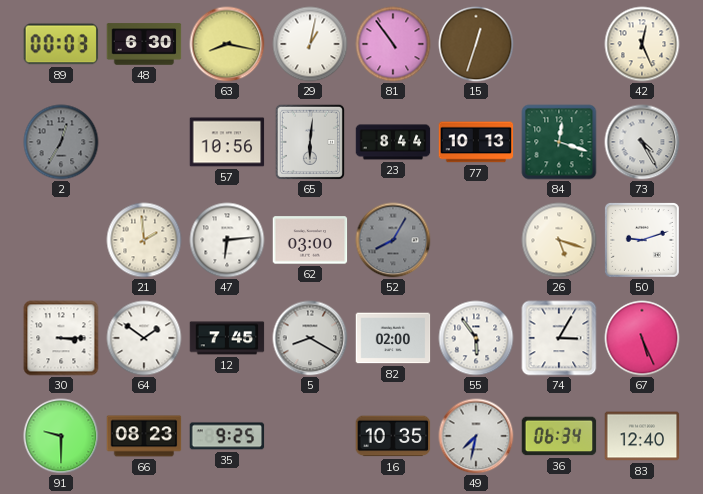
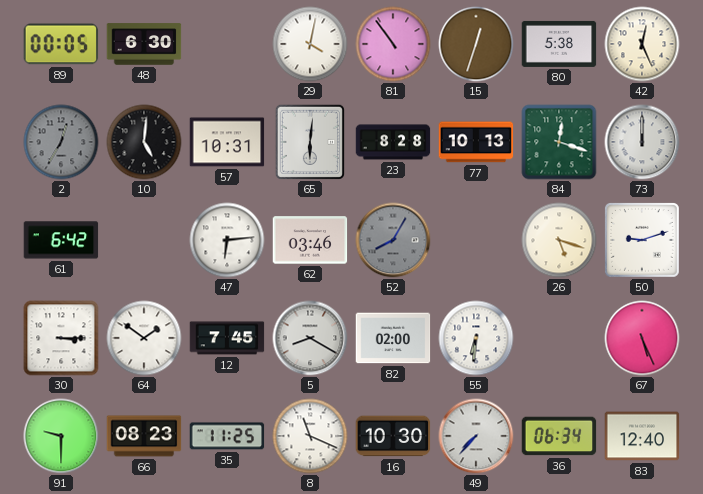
89: 00:03 -> 00:05
63: 8:17 -> none
29: 1:02 -> 4:02
80: none -> 5:38
10: none -> 5:01
57: 10:56 -> 10:31
23: 8:44 -> 8:28
73: 4:25 -> 12:00
61: none -> 6:42
21: 1:59 -> none
62: 03:00 -> 03:46
55: 5:54 -> 6:31
74: 3:05 -> none
35: 9:25 -> 11:25
8: none -> 11:19
16: 10:35 -> 10:30
49: 7:32 -> 7:37
